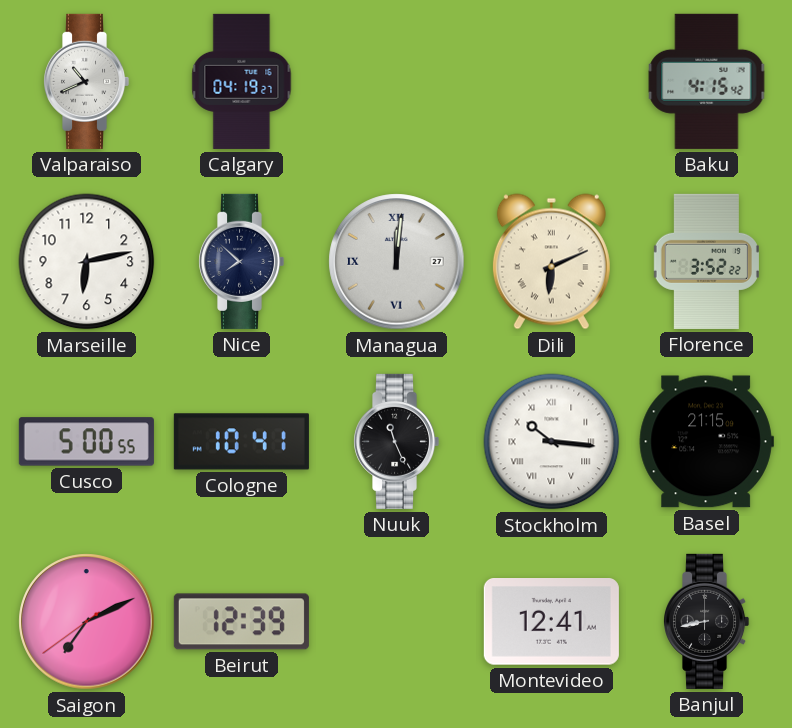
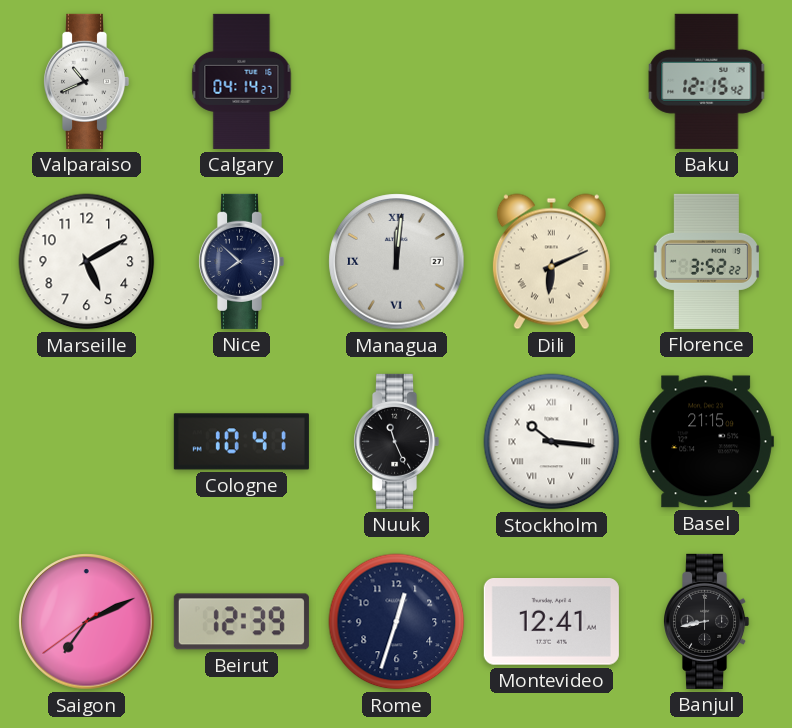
Calgary: 04:19 -> 04:14
Baku: 4:15 -> 12:15
Marseille: 6:13 -> 5:10
Cusco: 5:00 -> none
Rome: none -> 12:33
